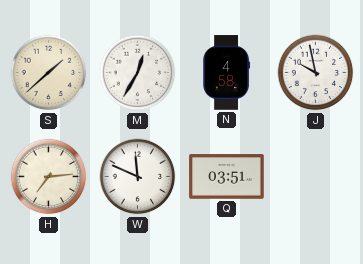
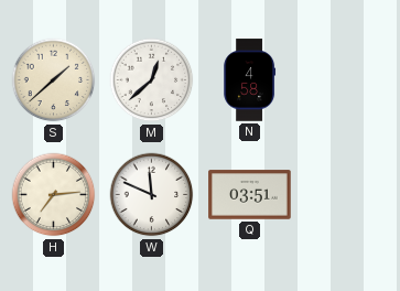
M: 12:35 -> 12:38
J: 9:58 -> none
